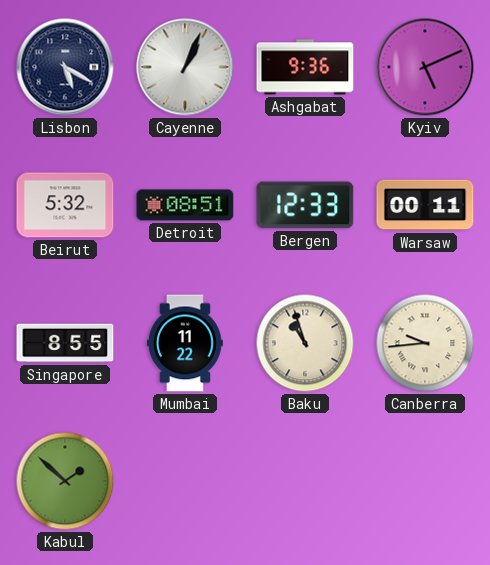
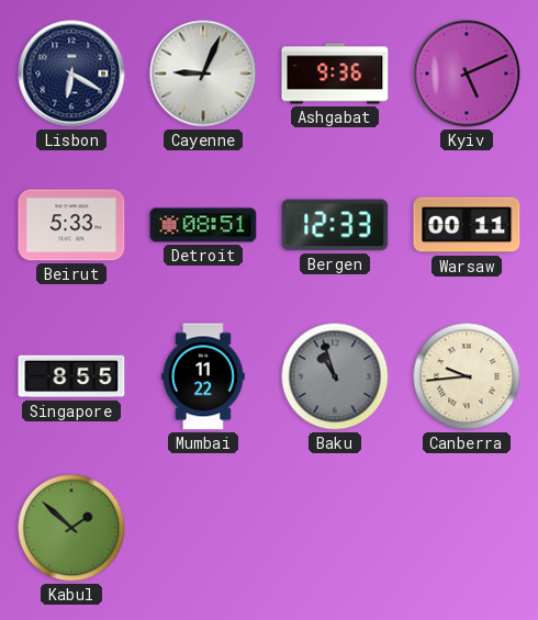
Lisbon: 5:20 -> 6:20
Cayenne: 1:04 -> 9:04
Beirut: 5:32 -> 5:33
Baku dial: cream -> grey
